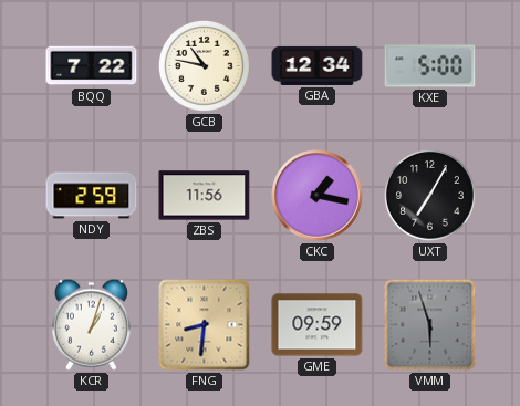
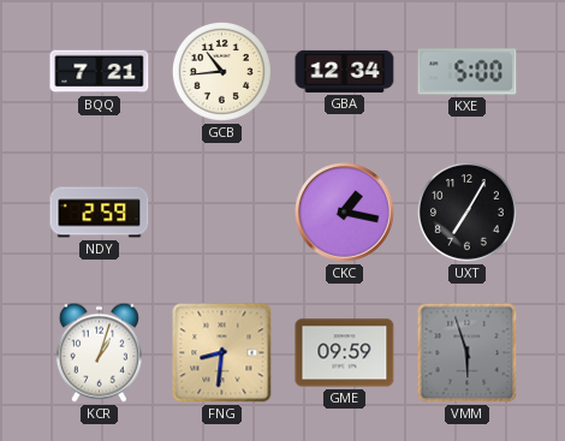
BQQ: 7:22 -> 7:21
GCB: 10:47 -> 10:44
ZBS: 11:56 -> none
